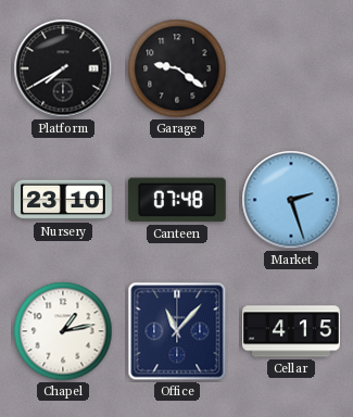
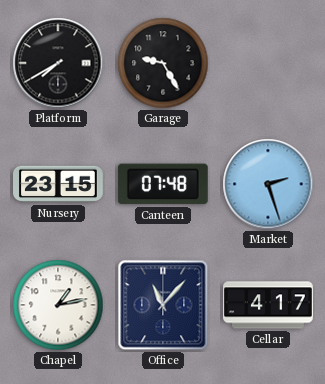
Garage: 9:21 -> 9:25
Nursery: 23:10 -> 23:15
Cellar: 4:15 -> 4:17
